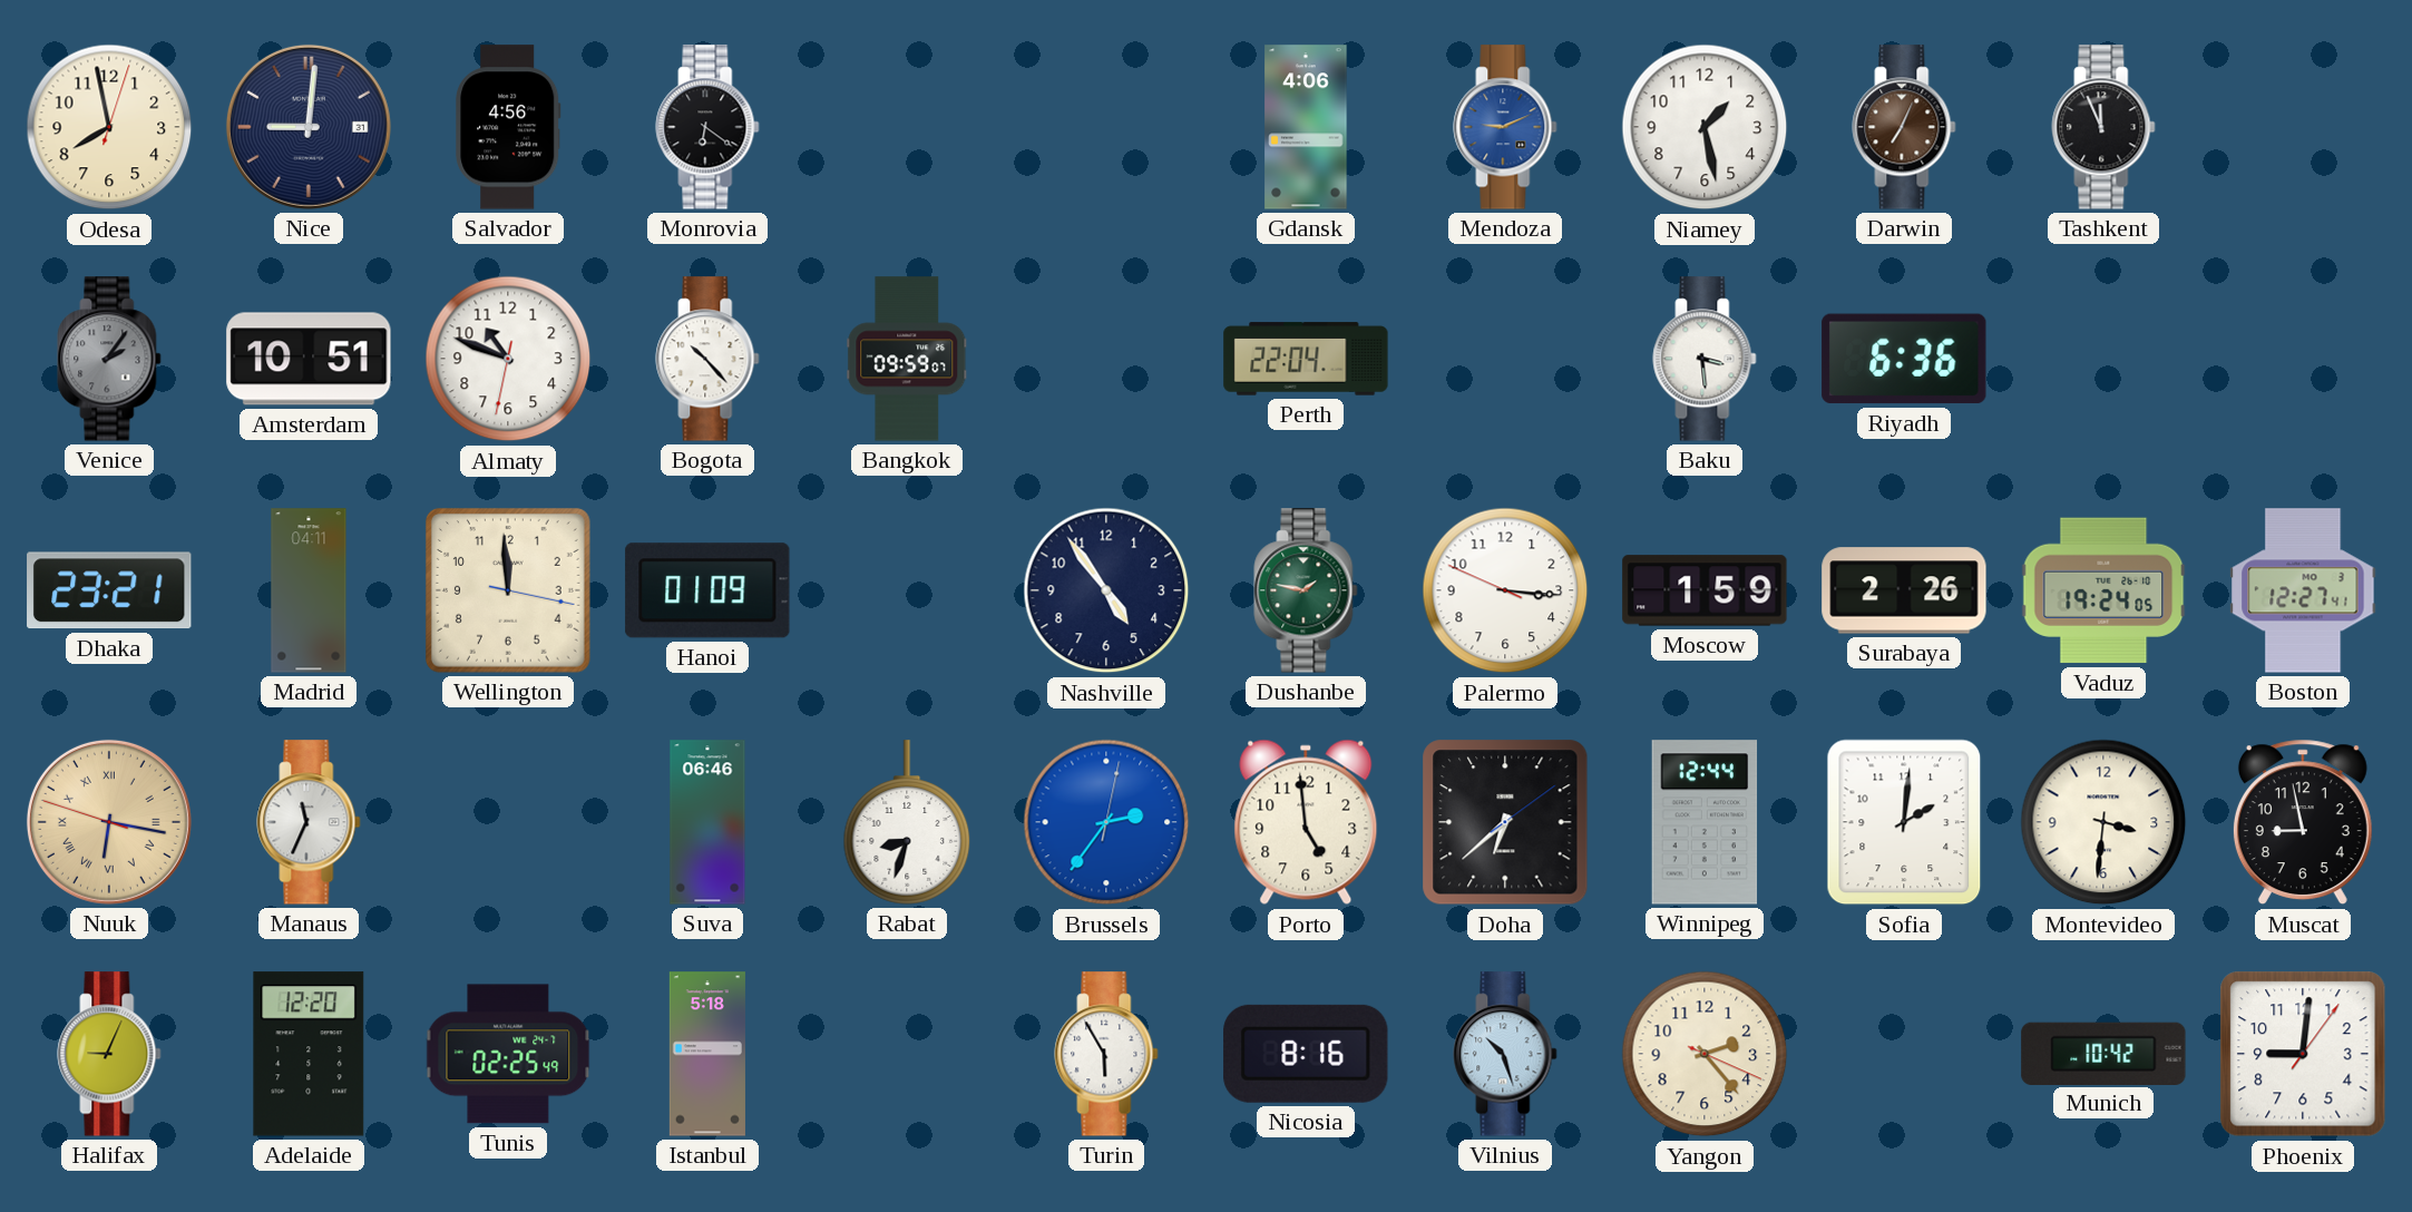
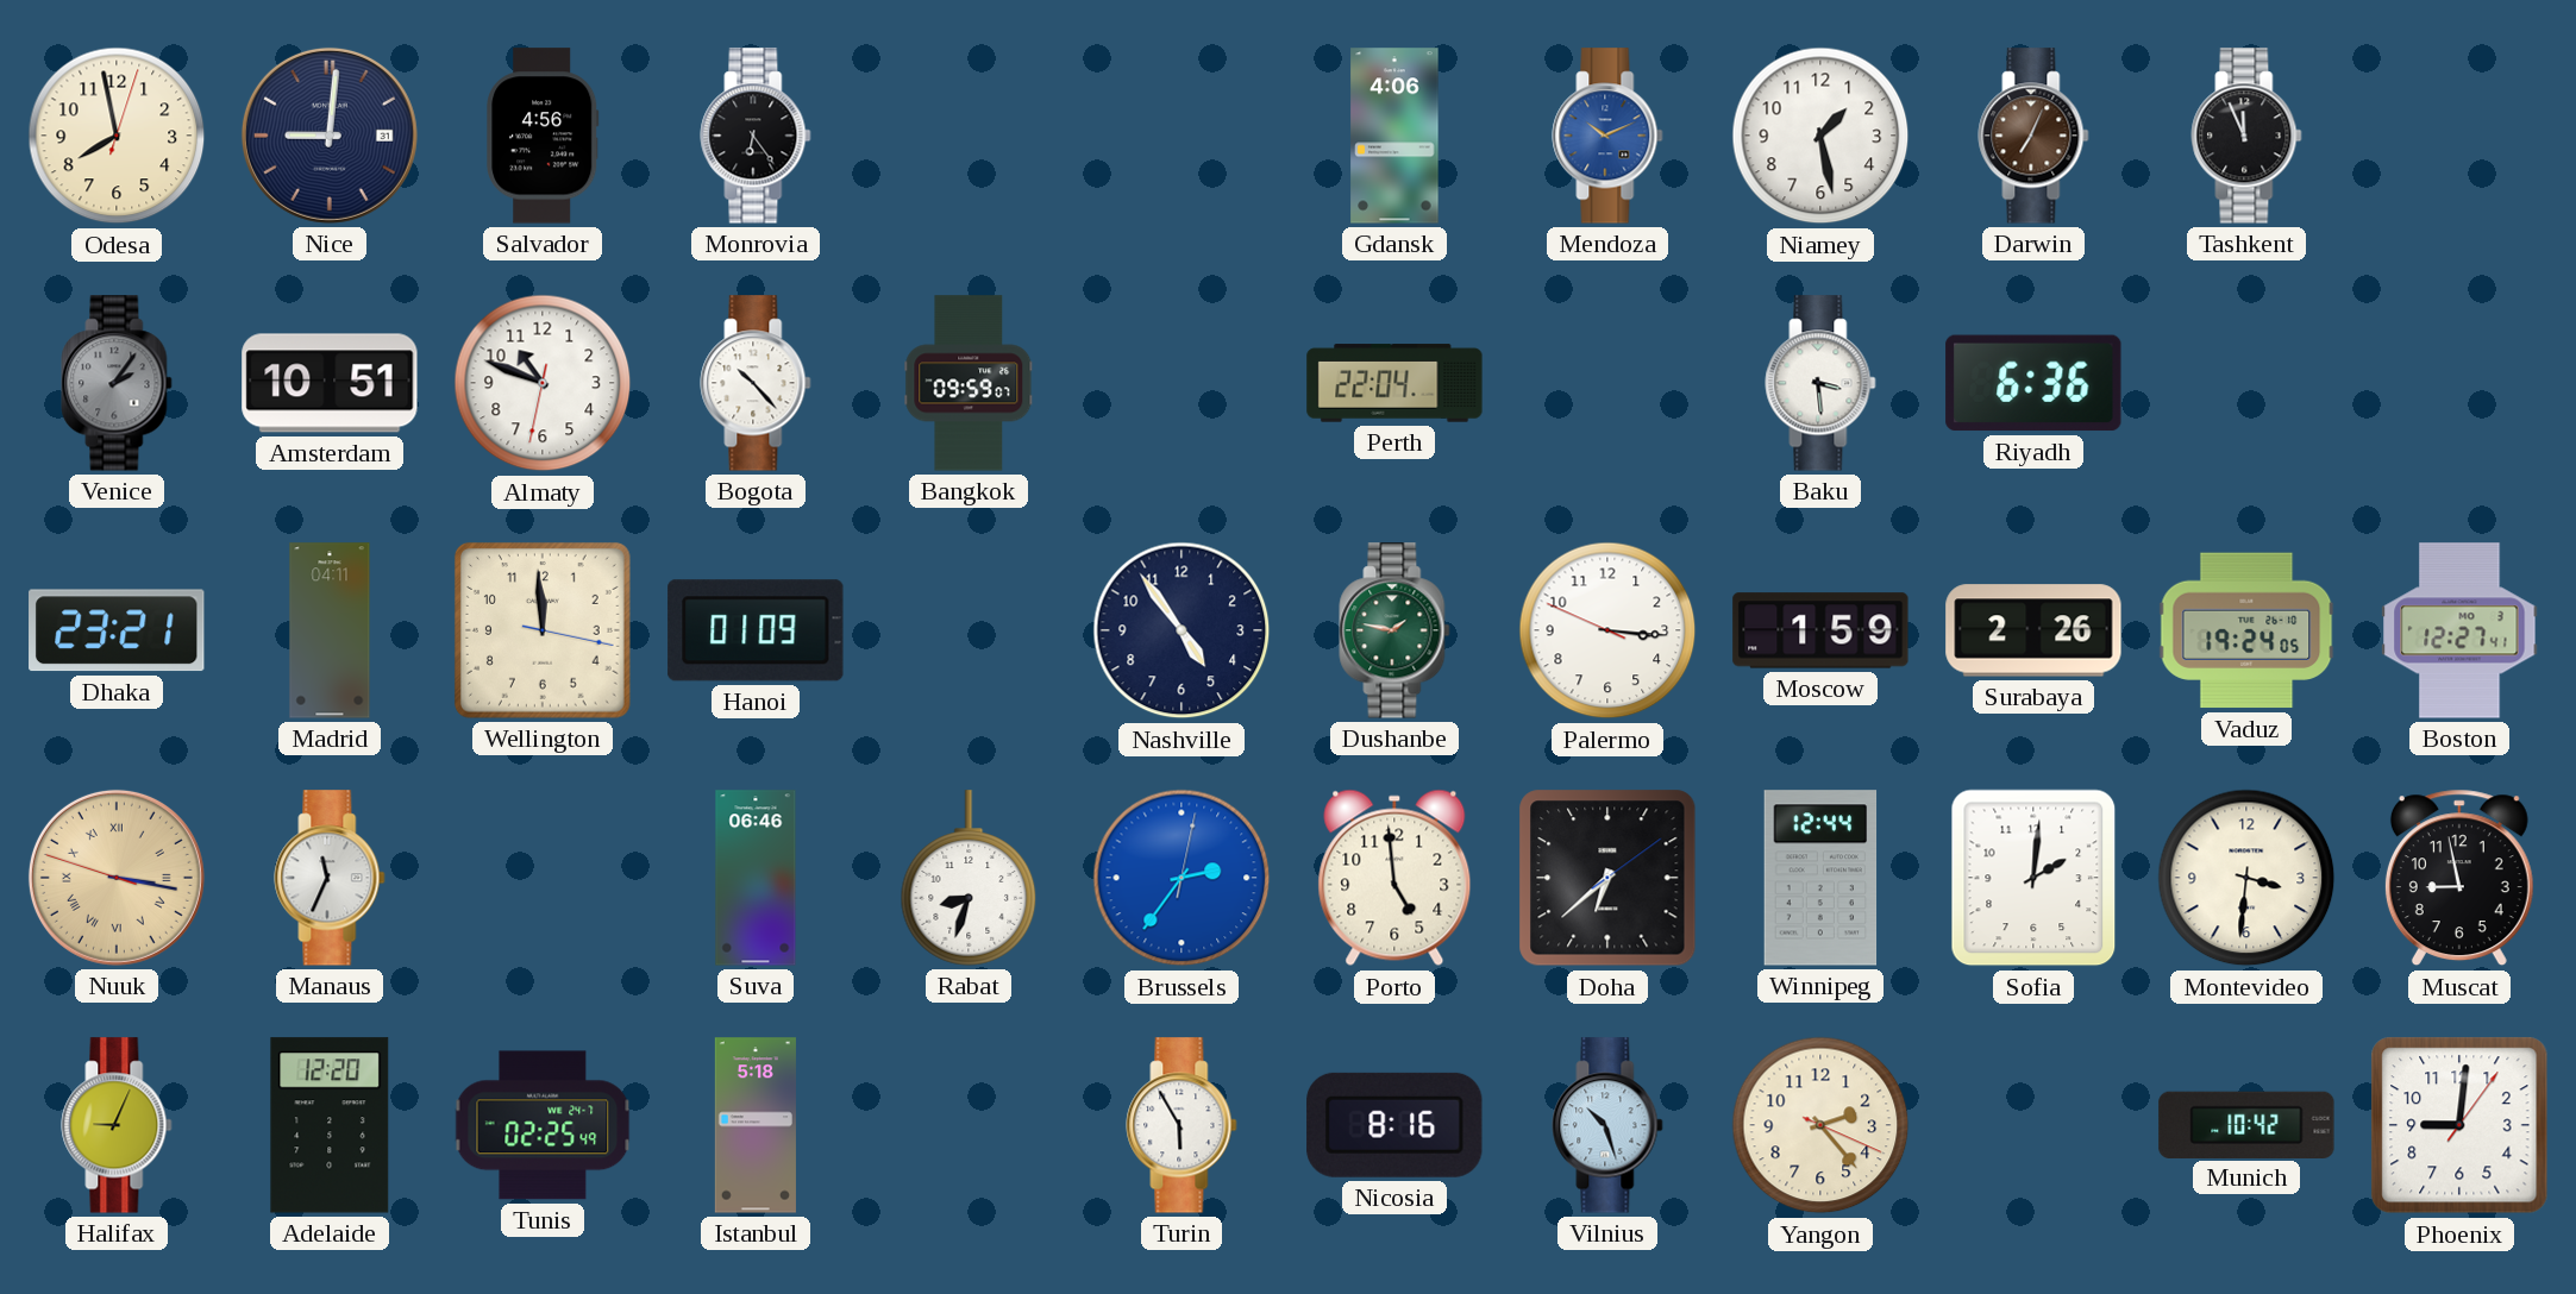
Monrovia: 6:21 -> 6:24
Mendoza: 9:11 -> 10:11
Nuuk: 6:16 -> 3:16
